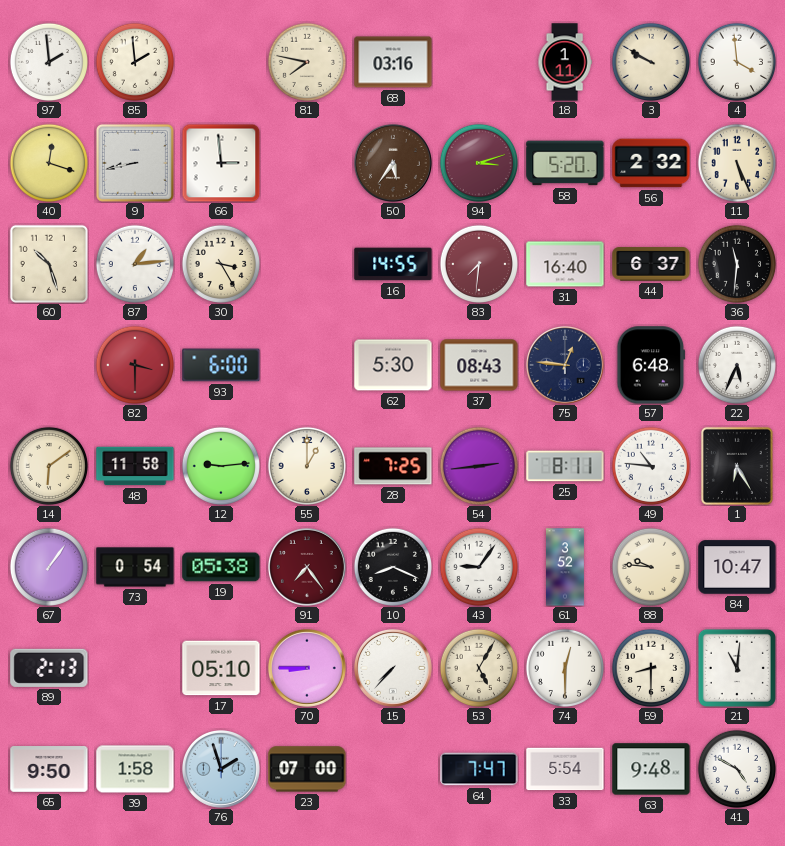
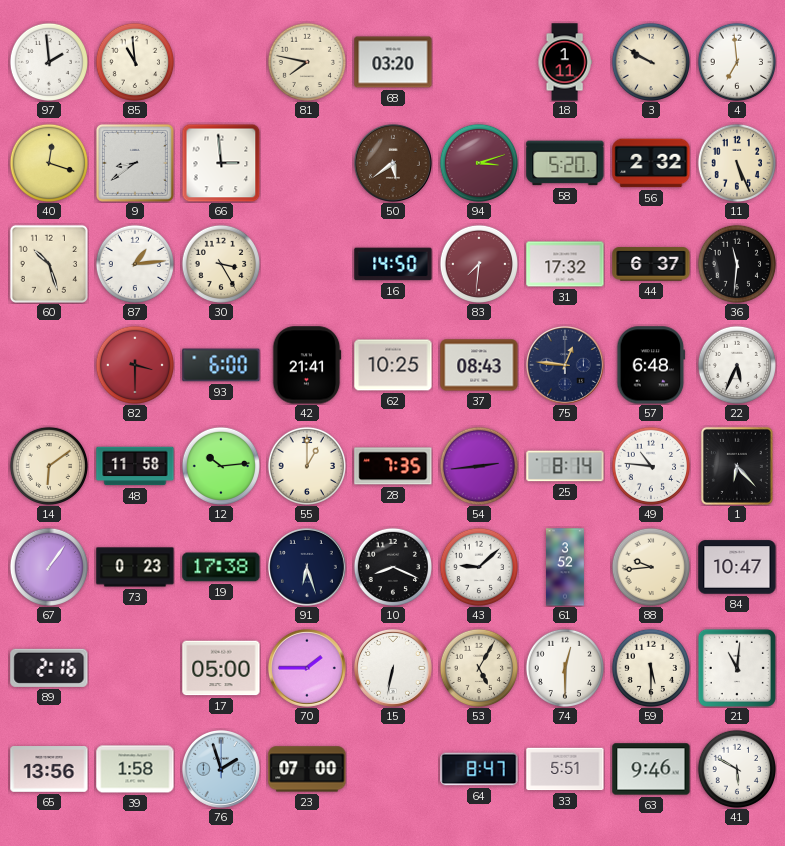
85: 1:59 -> 10:59
68: 03:16 -> 03:20
4: 3:59 -> 6:59
9: 8:43 -> 8:39
50: 5:36 -> 5:39
16: 14:55 -> 14:50
31: 16:40 -> 17:32
42: none -> 21:41
62: 5:30 -> 10:25
12: 9:14 -> 10:14
28: 7:25 -> 7:35
25: 8:11 -> 8:14
1: 6:25 -> 6:23
73: 0:54 -> 0:23
19: 05:38 -> 17:38
91: 7:24 -> 6:27
91 dial: burgundy -> navy
43: 9:06 -> 9:08
88: 9:46 -> 9:44
89: 2:13 -> 2:16
17: 05:10 -> 05:00
70: 8:45 -> 1:45
15: 7:37 -> 6:32
59: 8:30 -> 5:30
65: 9:50 -> 13:56
64: 7:47 -> 8:47
33: 5:54 -> 5:51
63: 9:48 -> 9:46
41: 4:50 -> 5:50
